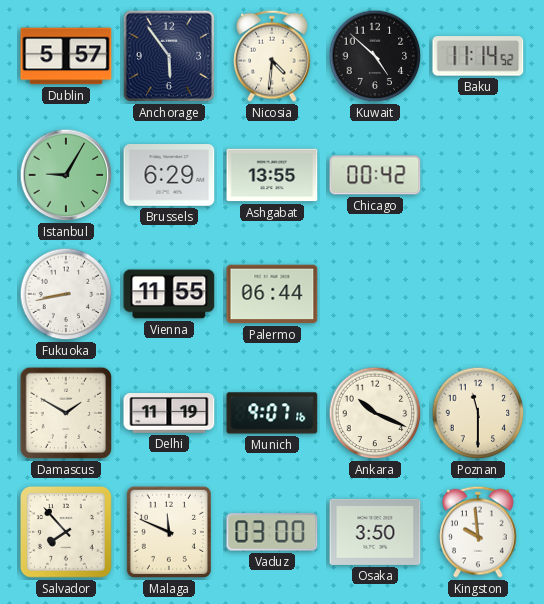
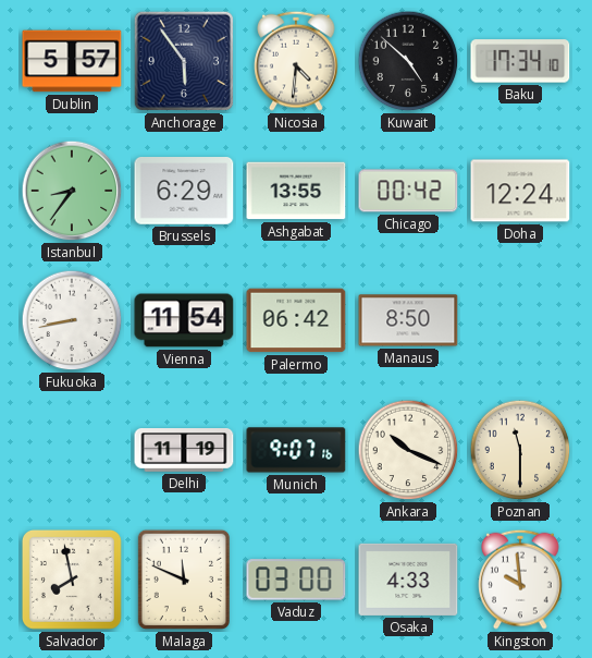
Baku: 11:14 -> 17:34
Istanbul: 9:05 -> 8:36
Doha: none -> 12:24
Vienna: 11:55 -> 11:54
Palermo: 06:44 -> 06:42
Manaus: none -> 8:50
Damascus: 1:50 -> none
Salvador: 7:53 -> 7:58
Osaka: 3:50 -> 4:33
